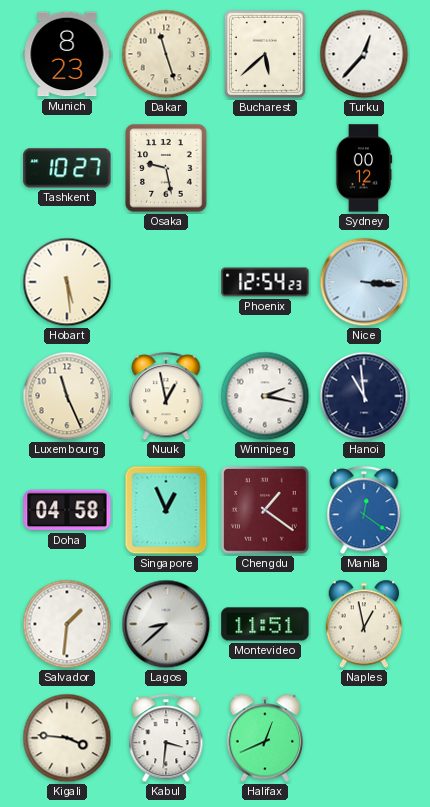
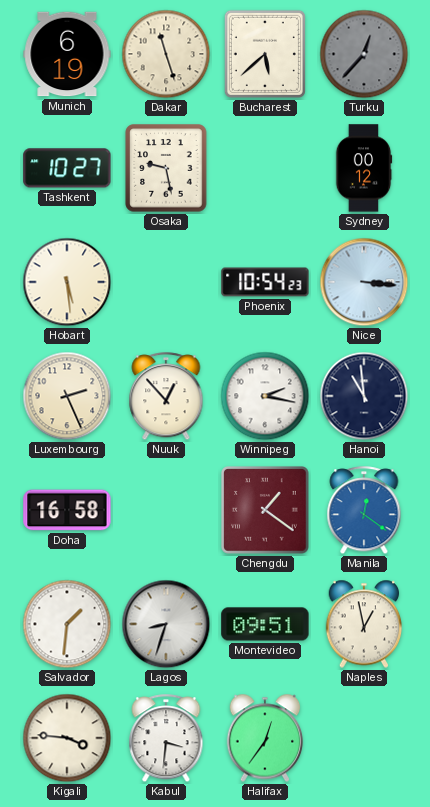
Munich: 8:23 -> 6:19
Turku dial: white -> grey
Phoenix: 12:54 -> 10:54
Luxembourg: 11:26 -> 2:26
Nuuk: 12:58 -> 12:53
Doha: 04:58 -> 16:58
Singapore: 12:56 -> none
Lagos: 8:38 -> 8:33
Montevideo: 11:51 -> 09:51
Halifax: 12:41 -> 12:36
